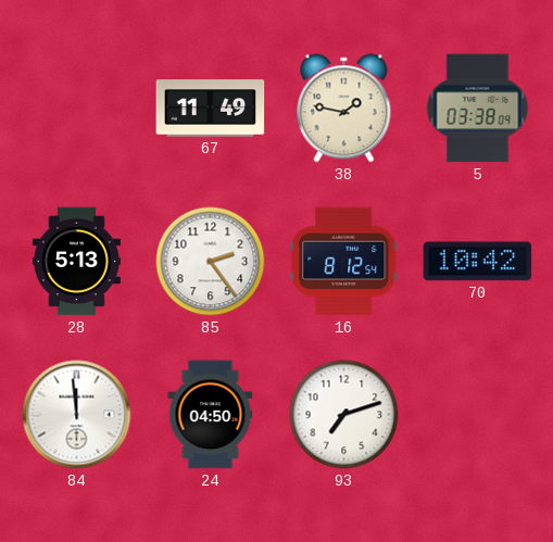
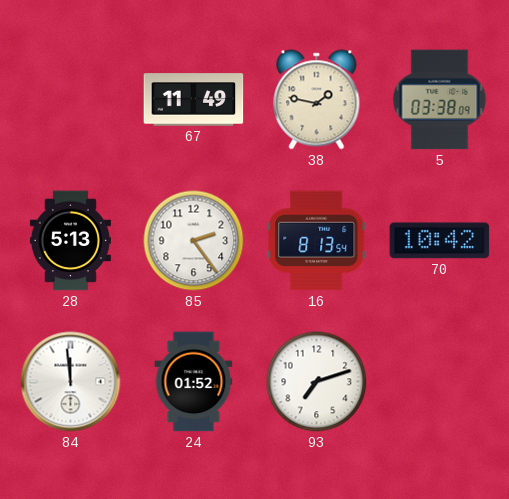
16: 8:12 -> 8:13
24: 04:50 -> 01:52
